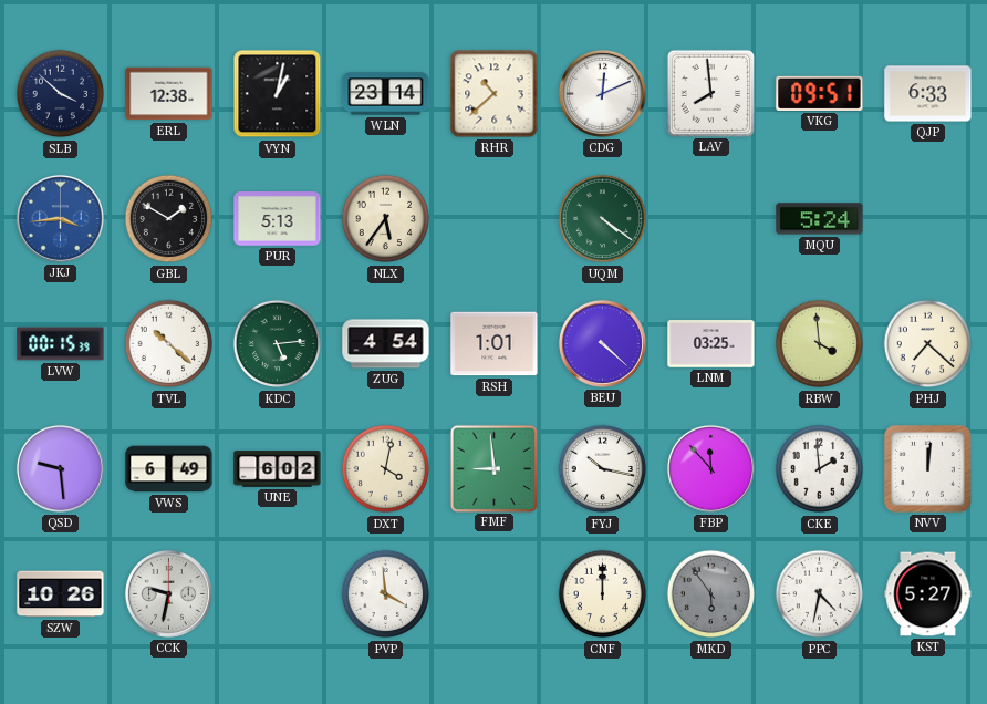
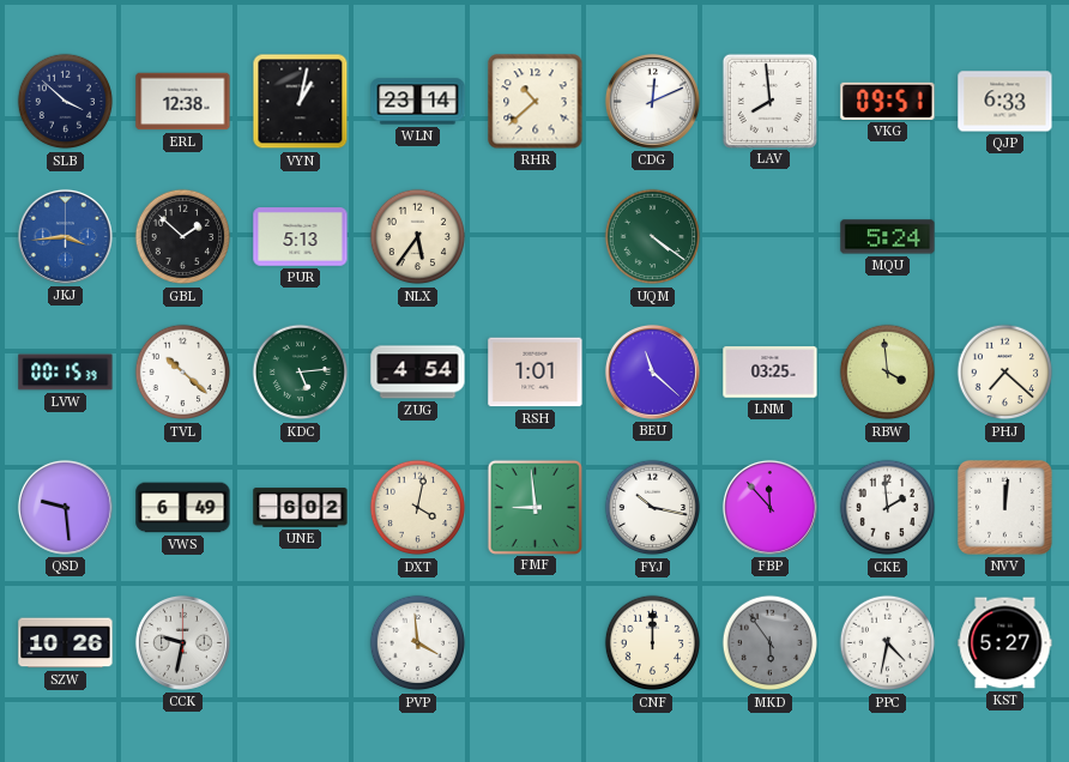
GBL: 1:50 -> 1:52
BEU: 4:22 -> 11:22
